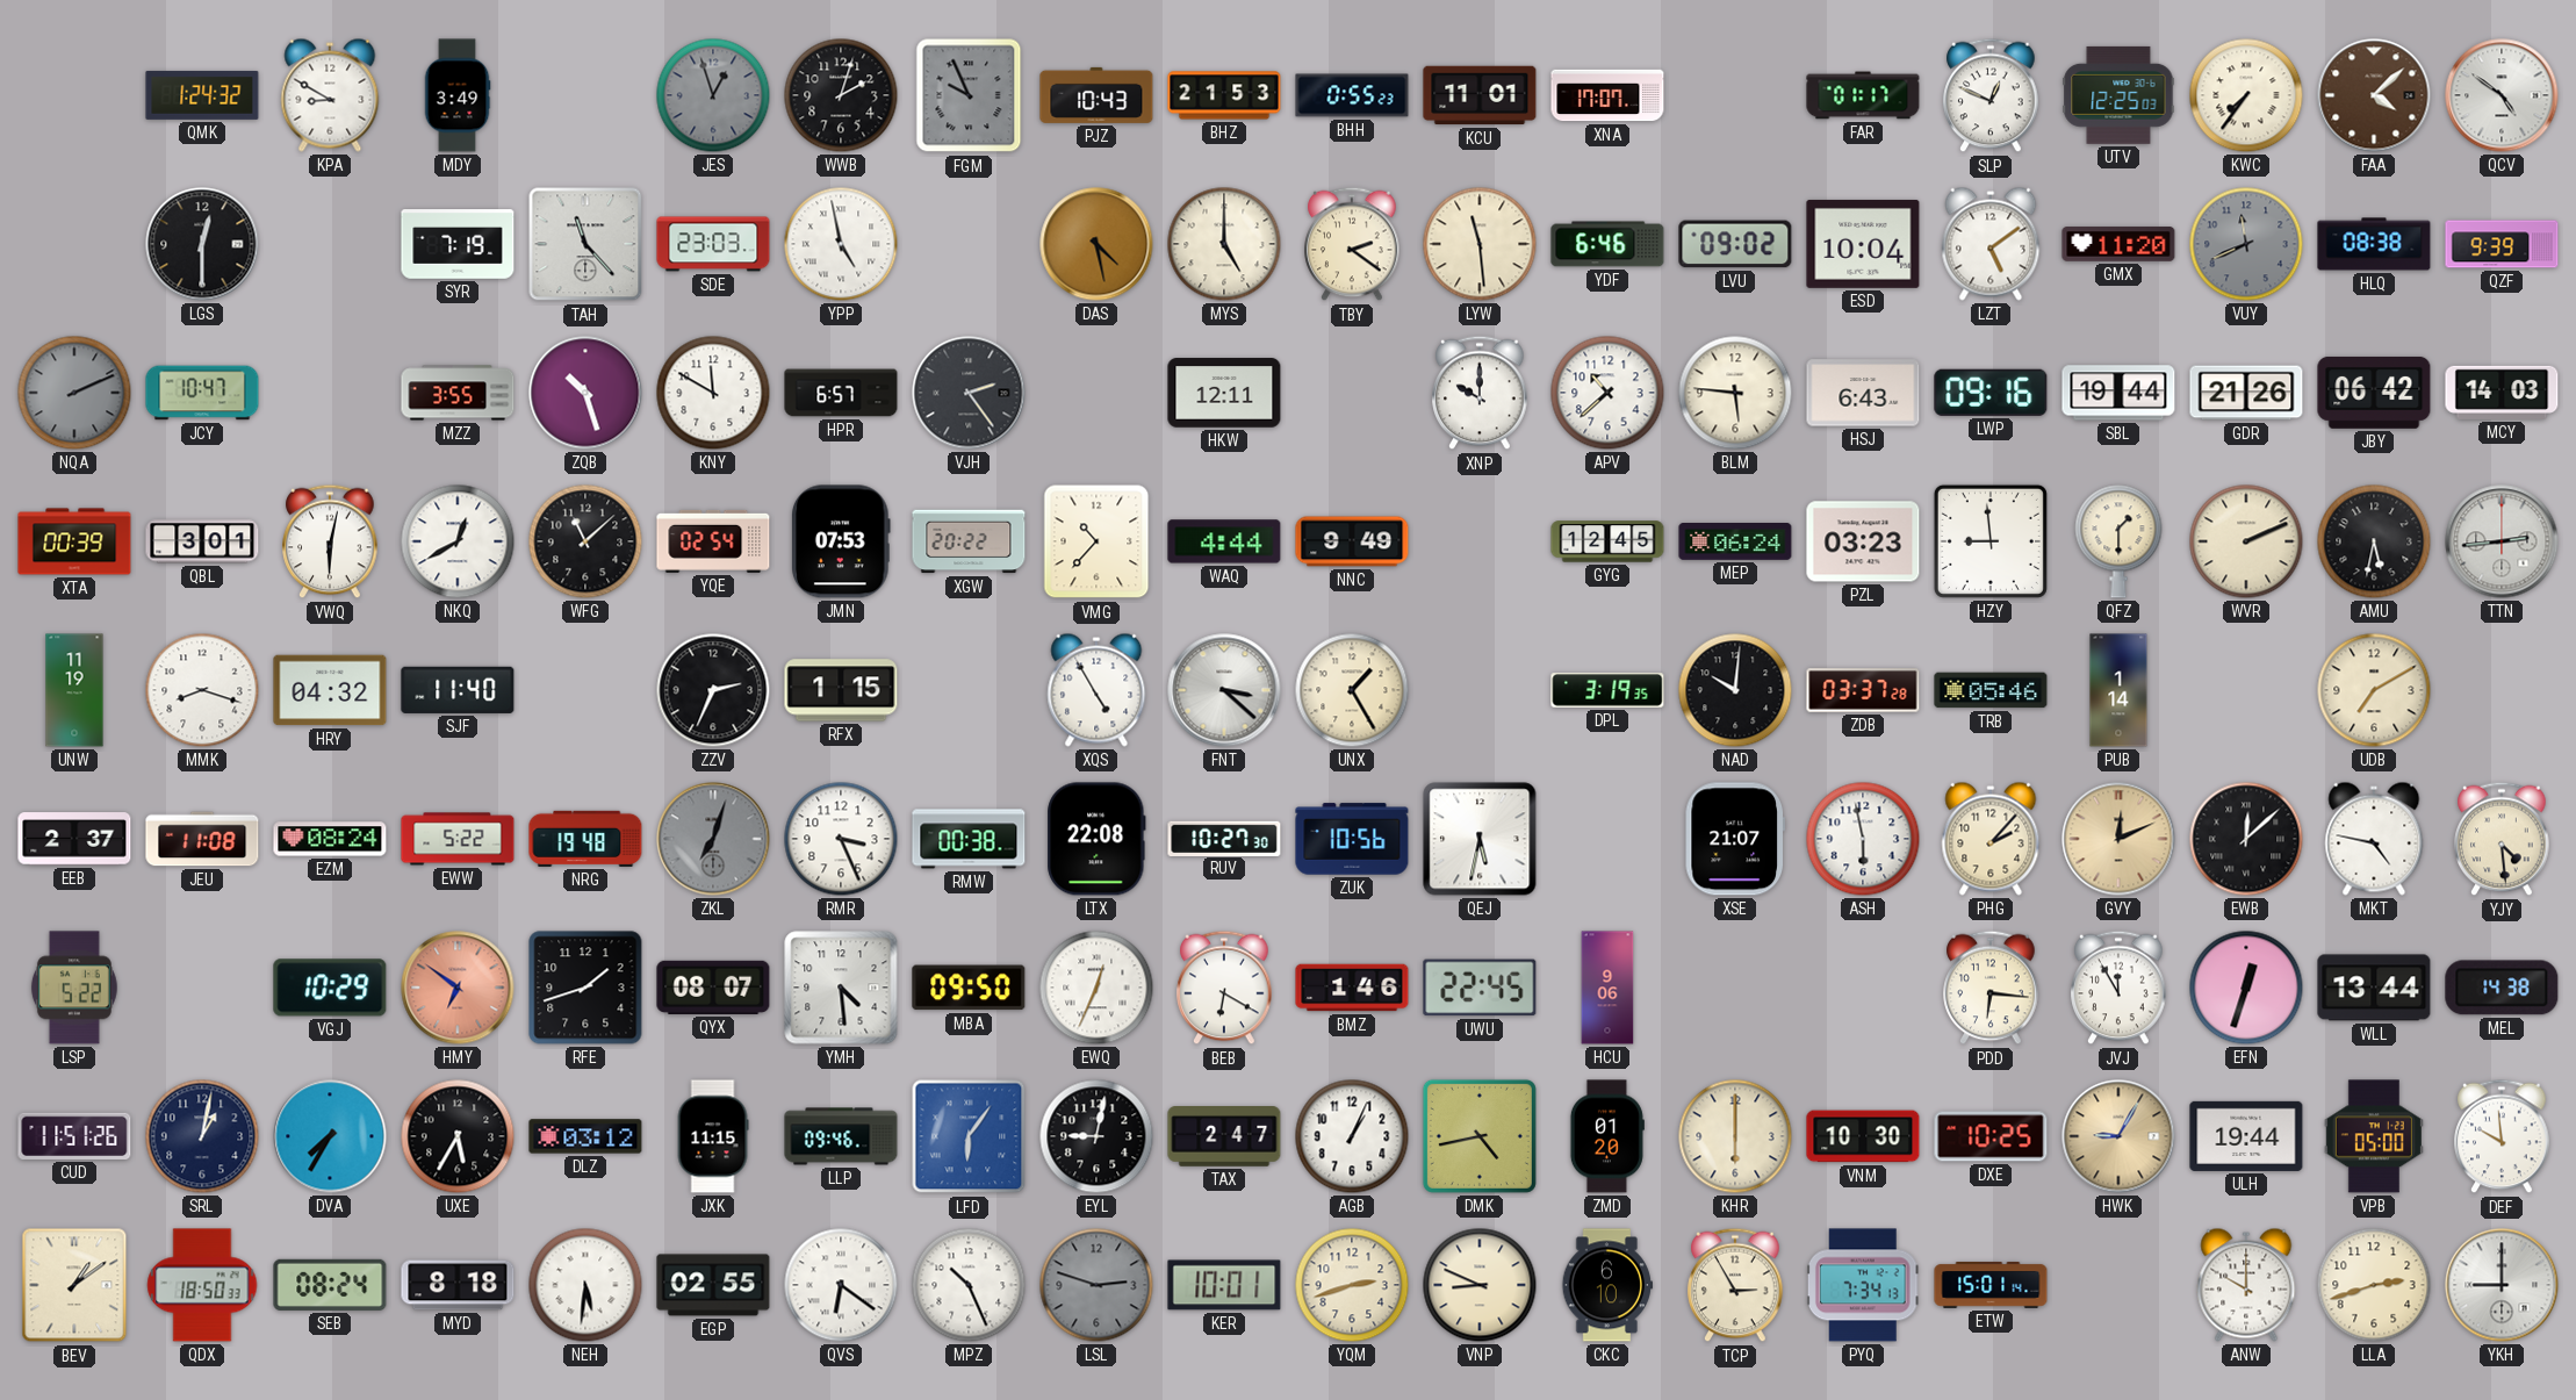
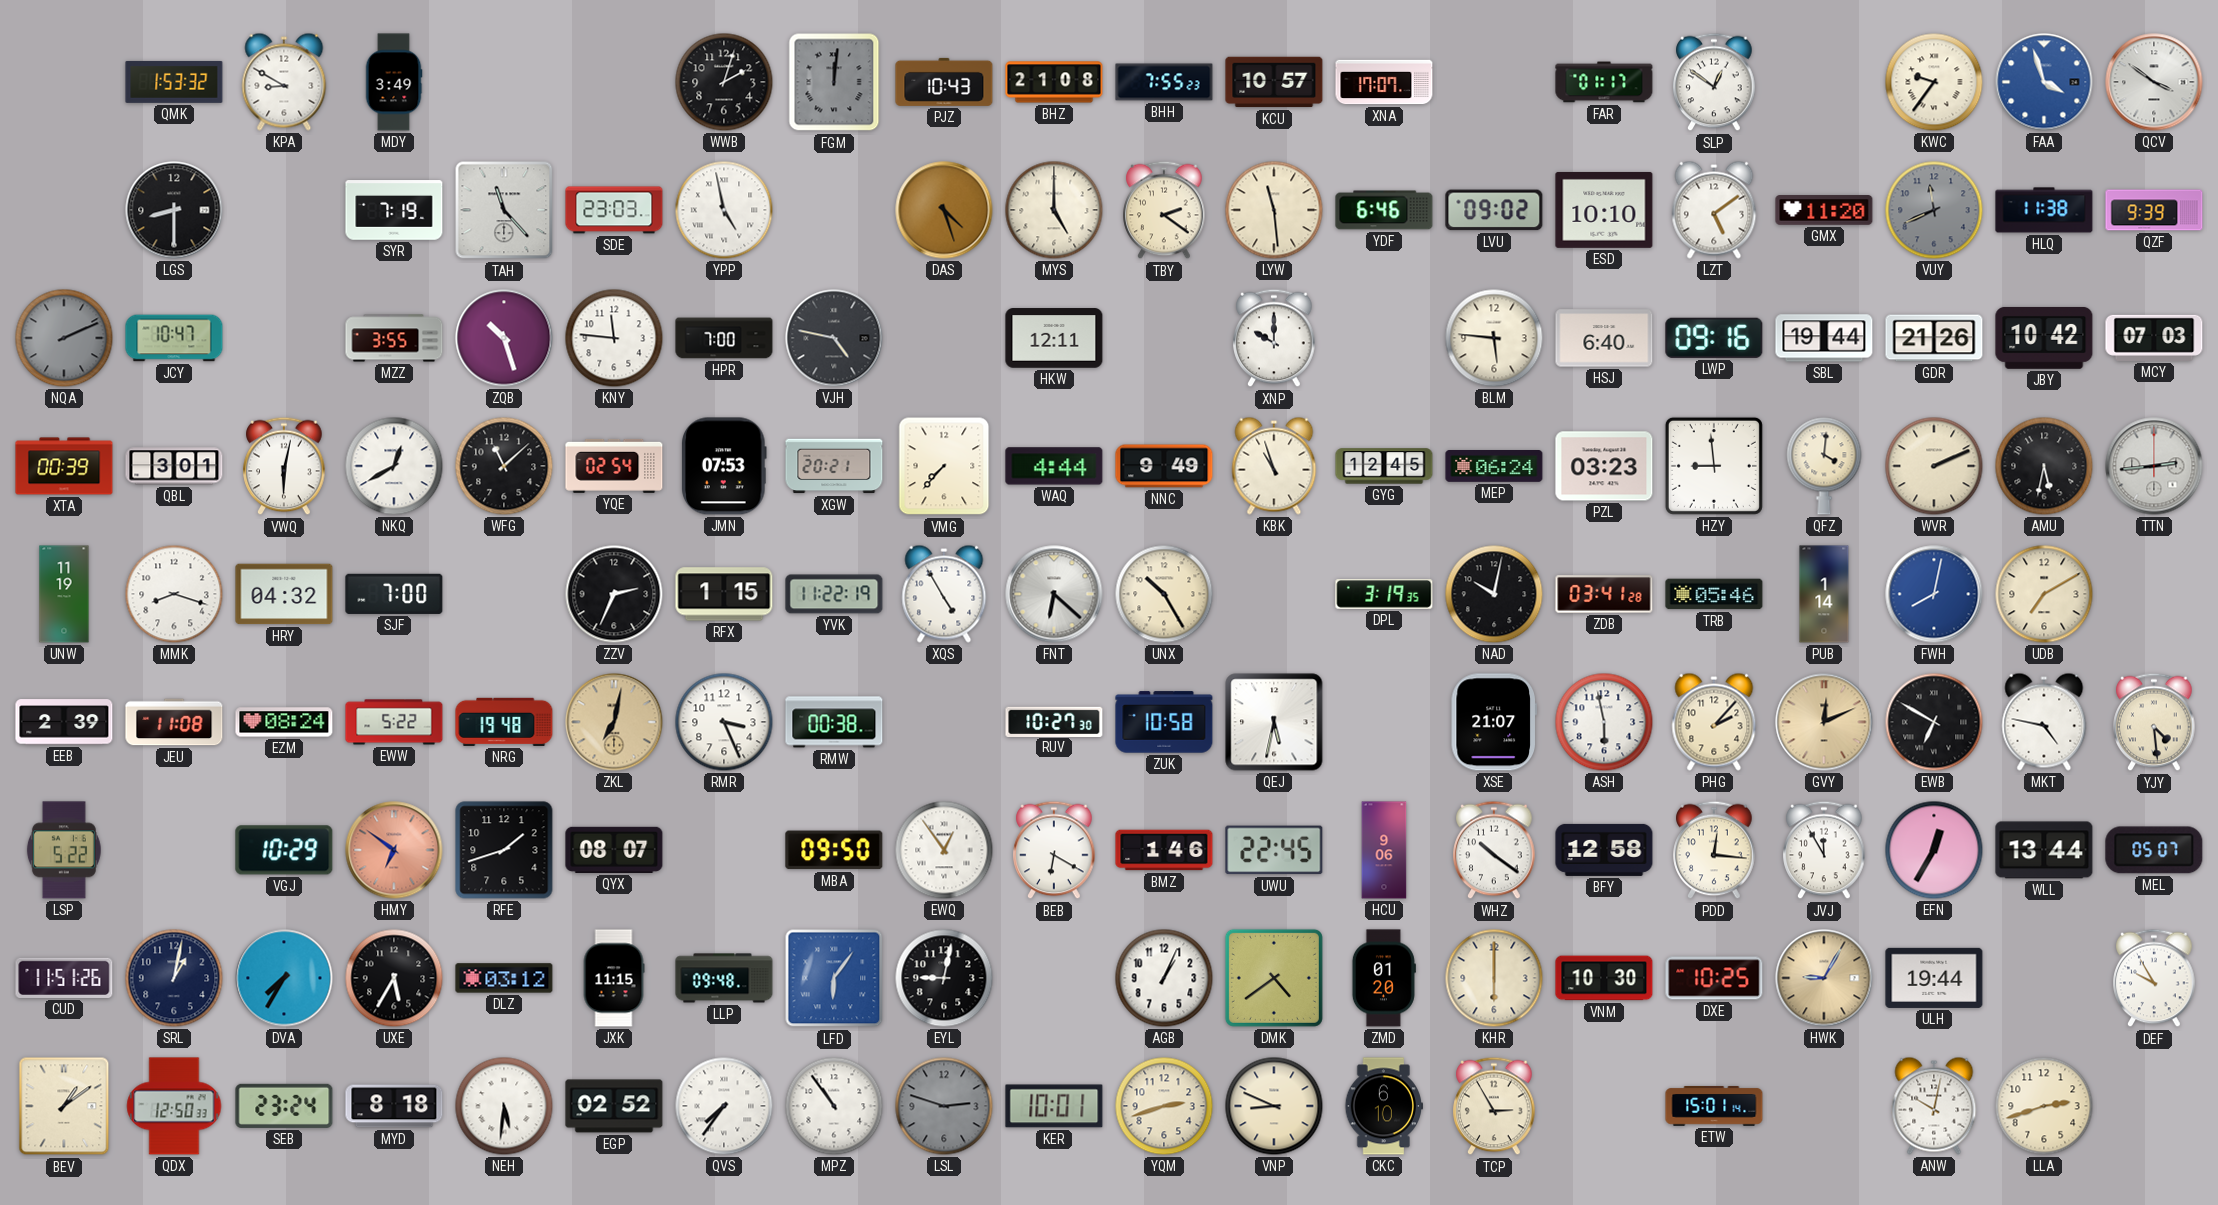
QMK: 1:24 -> 1:53
JES: 12:57 -> none
FGM: 9:56 -> 12:01
BHZ: 21:53 -> 21:08
BHH: 0:55 -> 7:55
KCU: 11:01 -> 10:57
SLP: 12:49 -> 12:51
UTV: 12:25 -> none
KWC: 7:36 -> 9:36
FAA: 4:08 -> 3:57
FAA dial: brown -> blue
QCV: 4:51 -> 3:51
LGS: 12:30 -> 8:30
DAS: 4:28 -> 4:27
ESD: 10:04 -> 10:10
HLQ: 08:38 -> 11:38
KNY: 11:50 -> 11:46
HPR: 6:57 -> 7:00
VJH: 2:24 -> 4:47
APV: 10:38 -> none
HSJ: 6:43 -> 6:40
JBY: 06:42 -> 10:42
MCY: 14:03 -> 07:03
XGW: 20:22 -> 20:21
VMG: 10:37 -> 7:37
KBK: none -> 10:57
QFZ: 1:30 -> 4:01
SJF: 11:40 -> 7:00
YVK: none -> 11:22
FNT: 3:22 -> 6:22
UNX: 1:25 -> 10:25
NAD: 10:01 -> 10:02
ZDB: 03:37 -> 03:41
FWH: none -> 8:02
EEB: 2:37 -> 2:39
ZKL: 7:03 -> 7:02
ZKL dial: grey -> champagne
LTX: 22:08 -> none
ZUK: 10:56 -> 10:58
EWB: 12:08 -> 6:50
YMH: 4:29 -> none
EWQ: 12:34 -> 12:54
WHZ: none -> 10:21
BFY: none -> 12:58
PDD: 6:16 -> 12:16
EFN: 12:33 -> 12:35
MEL: 14:38 -> 05:07
LLP: 09:46 -> 09:48
TAX: 2:47 -> none
DMK: 4:43 -> 4:39
VPB: 05:00 -> none
DEF: 9:59 -> 9:55
QDX: 18:50 -> 12:50
SEB: 08:24 -> 23:24
EGP: 02:55 -> 02:52
QVS: 6:21 -> 7:36
MPZ: 10:26 -> 10:54
PYQ: 7:34 -> none
ANW: 10:00 -> 10:02
YKH: 9:00 -> none
